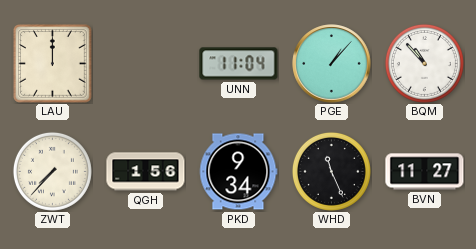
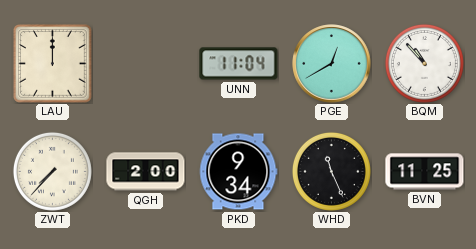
PGE: 1:07 -> 12:40
QGH: 1:56 -> 2:00
BVN: 11:27 -> 11:25
